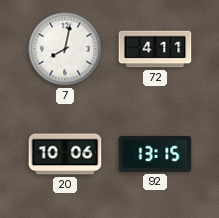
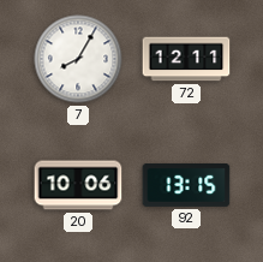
7: 8:02 -> 8:05
72: 4:11 -> 12:11
